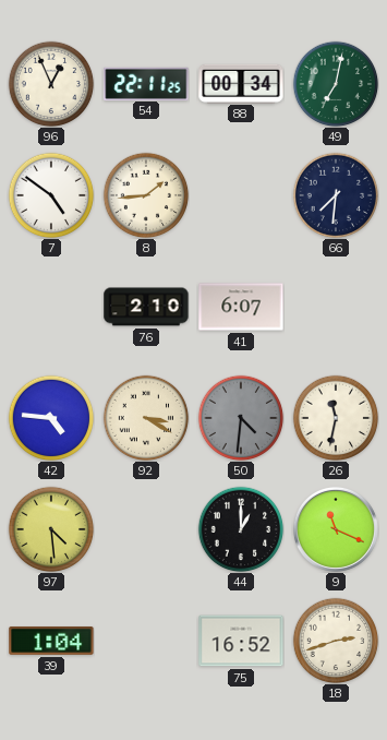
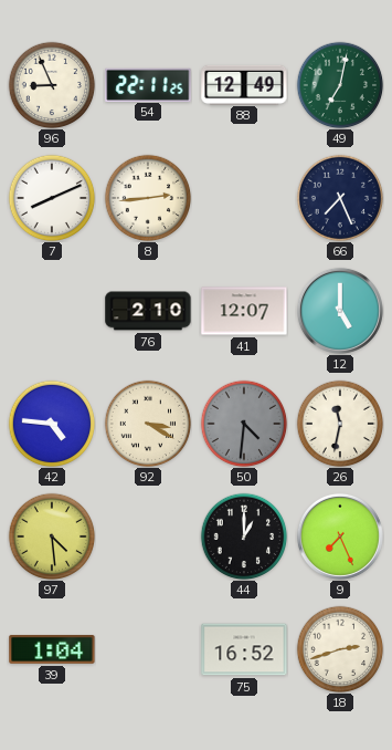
96: 12:56 -> 8:56
88: 00:34 -> 12:49
7: 4:51 -> 8:11
8: 1:44 -> 2:44
66: 7:31 -> 7:26
41: 6:07 -> 12:07
12: none -> 5:00
9: 11:19 -> 7:26
